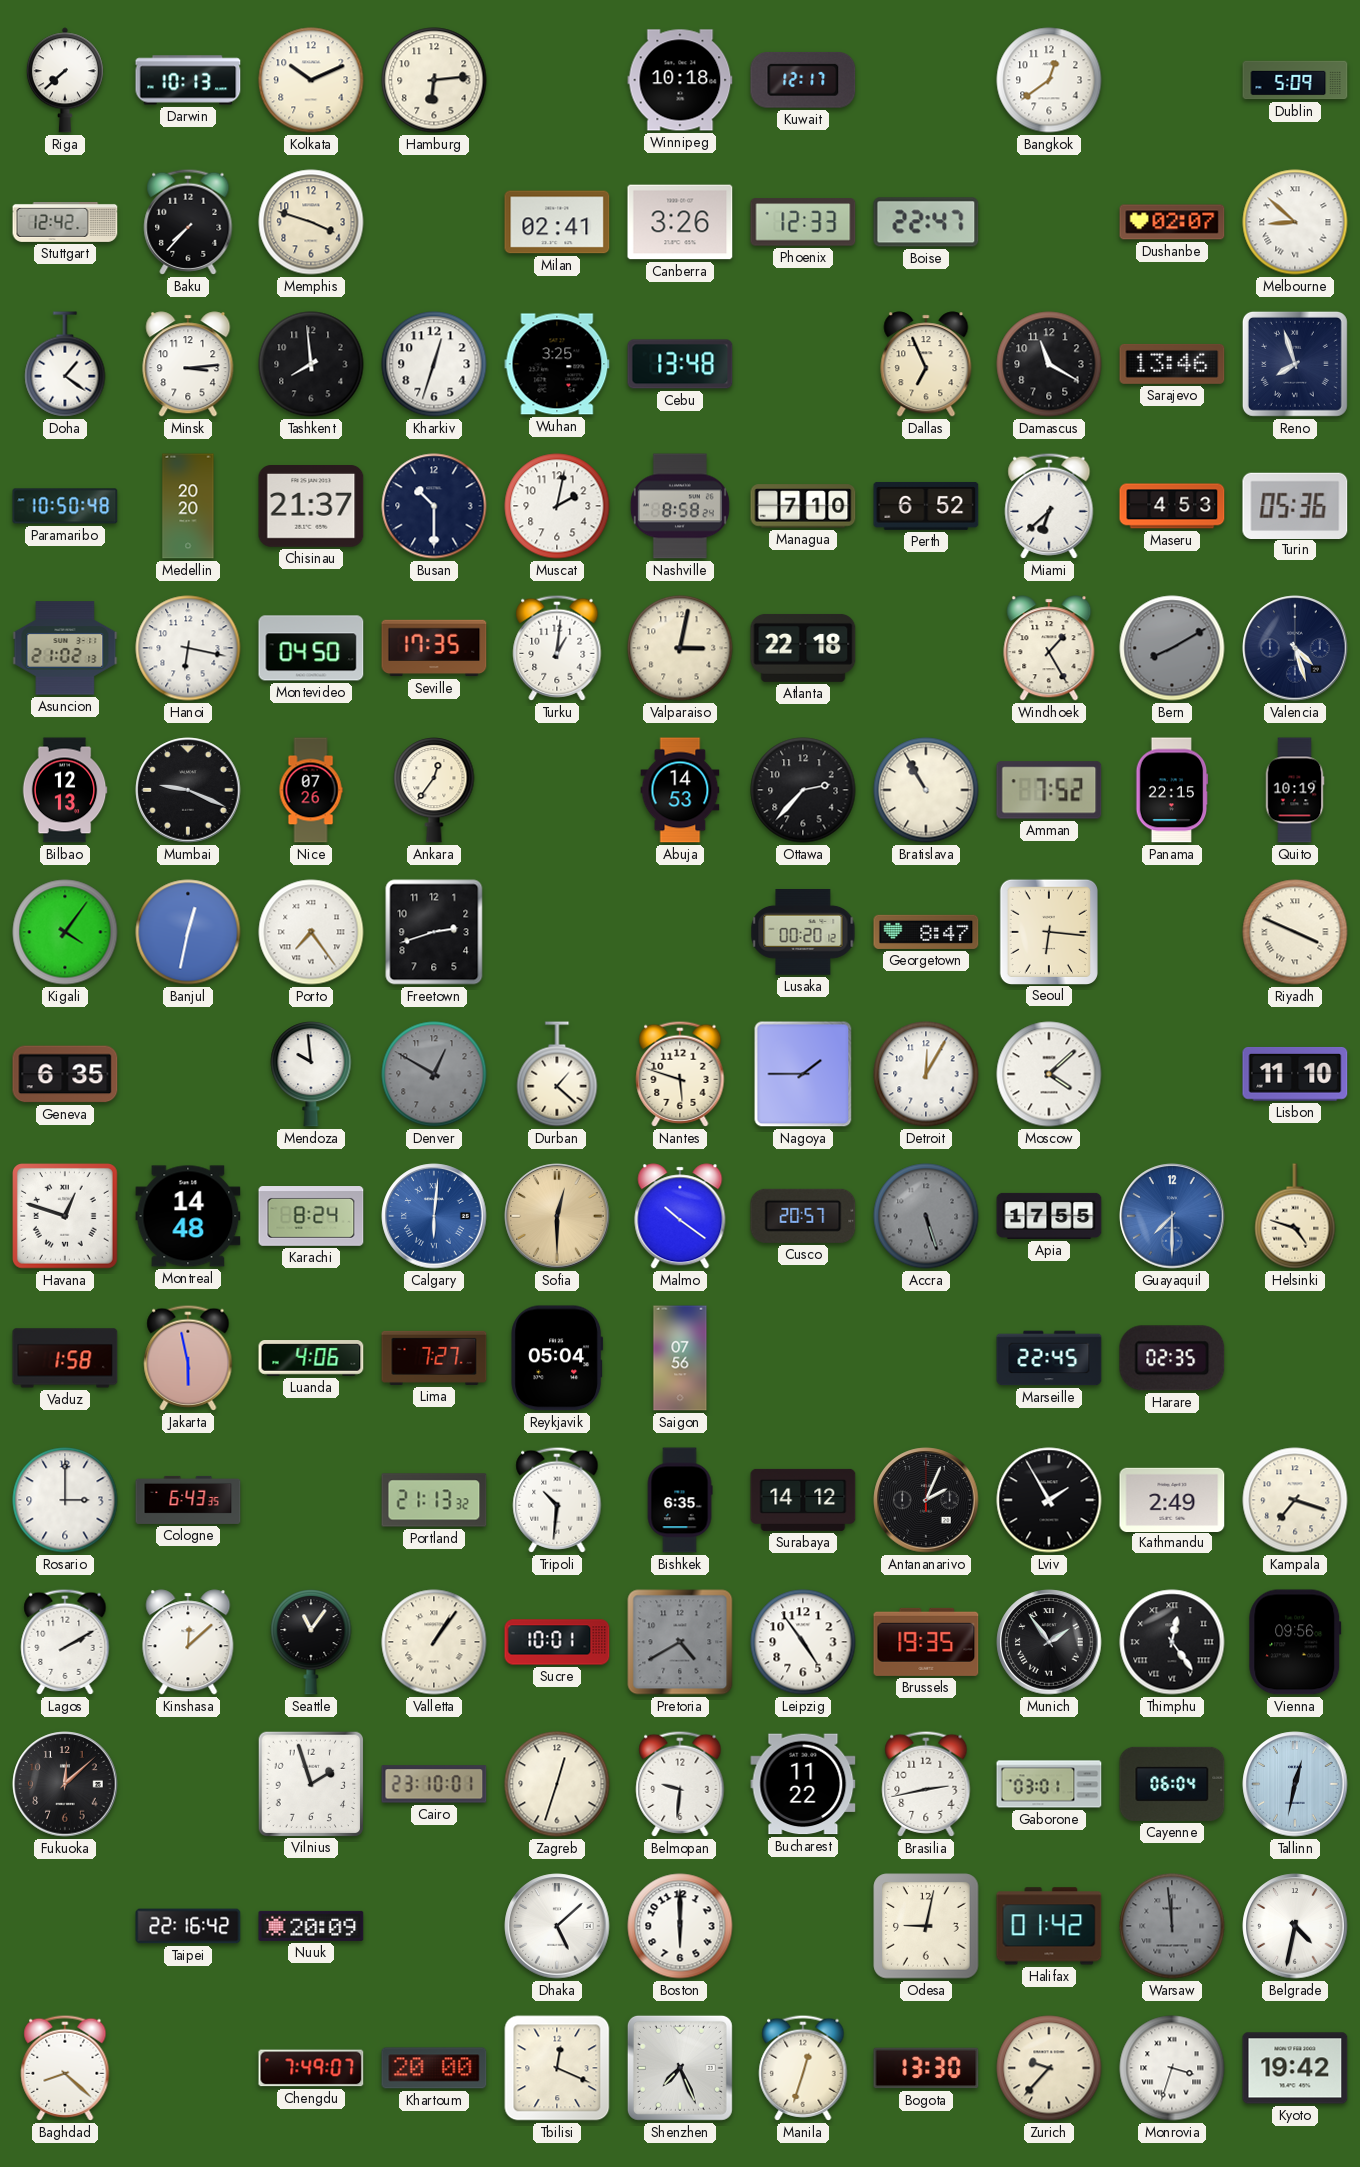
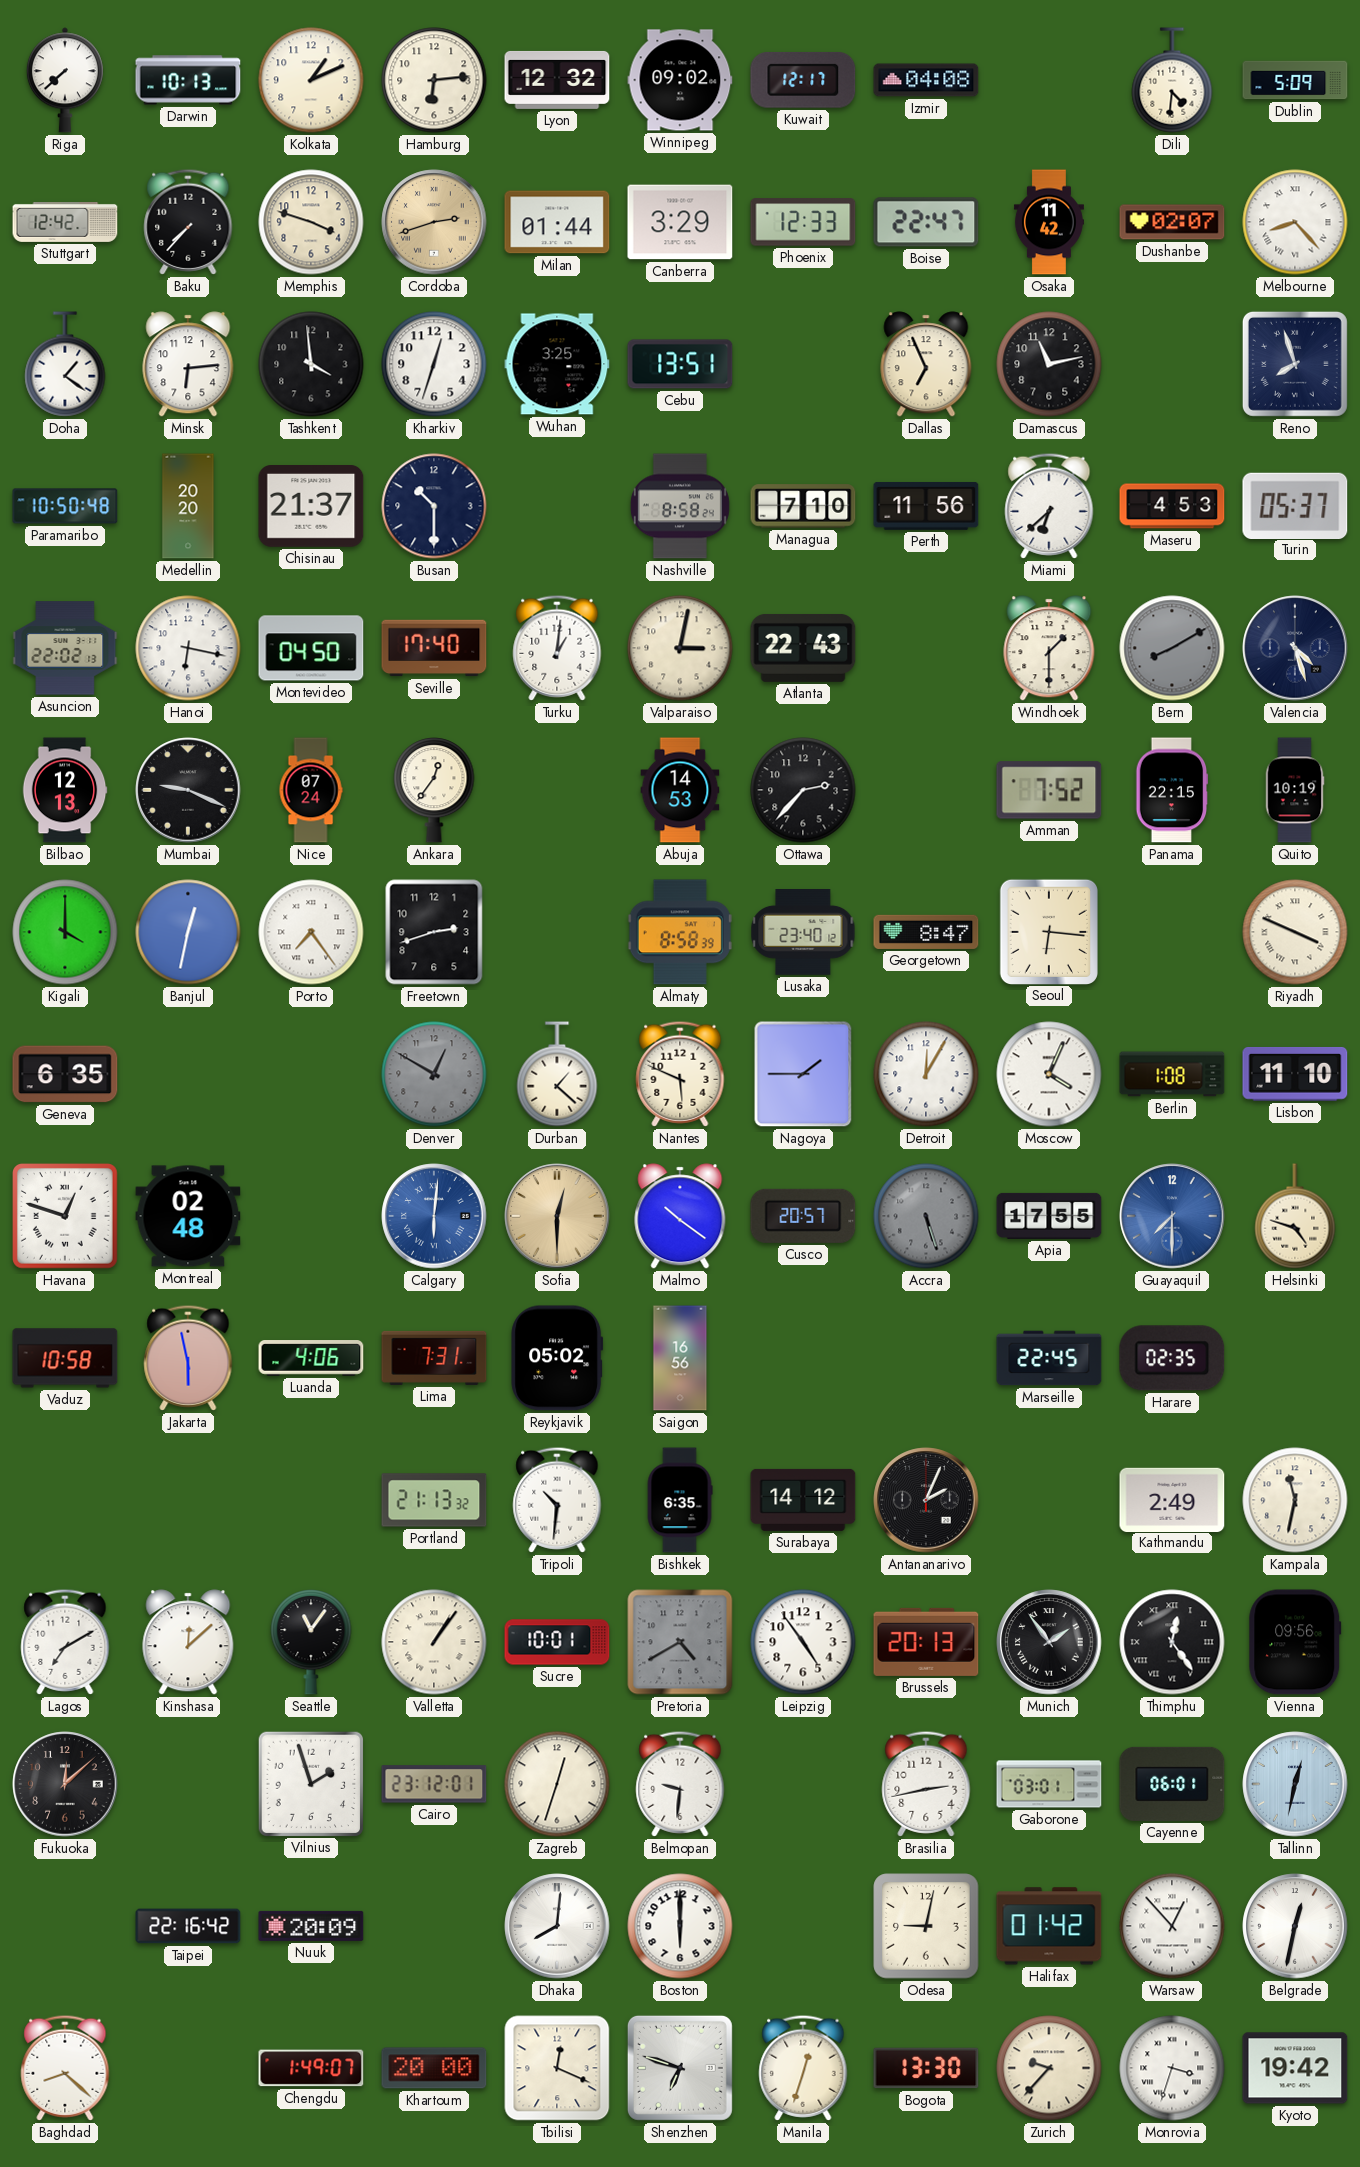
Kolkata: 10:11 -> 1:11
Lyon: none -> 12:32
Winnipeg: 10:18 -> 09:02
Izmir: none -> 04:08
Bangkok: 12:39 -> none
Dili: none -> 4:31
Cordoba: none -> 2:42
Milan: 02:41 -> 01:44
Canberra: 3:26 -> 3:29
Osaka: none -> 11:42
Melbourne: 8:52 -> 8:23
Minsk: 3:14 -> 6:14
Tashkent: 7:59 -> 3:59
Cebu: 13:48 -> 13:51
Damascus: 11:20 -> 11:13
Sarajevo: 13:46 -> none
Muscat: 2:02 -> none
Perth: 6:52 -> 11:56
Turin: 05:36 -> 05:37
Asuncion: 21:02 -> 22:02
Seville: 17:35 -> 17:40
Atlanta: 22:18 -> 22:43
Windhoek: 1:25 -> 1:30
Nice: 07:26 -> 07:24
Bratislava: 10:55 -> none
Kigali: 4:06 -> 4:00
Almaty: none -> 8:58
Lusaka: 00:20 -> 23:40
Mendoza: 9:59 -> none
Nantes: 5:48 -> 5:49
Moscow: 4:08 -> 4:04
Berlin: none -> 1:08
Montreal: 14:48 -> 02:48
Karachi: 8:24 -> none
Vaduz: 1:58 -> 10:58
Lima: 7:27 -> 7:31
Reykjavik: 05:04 -> 05:02
Saigon: 07:56 -> 16:56
Rosario: 3:00 -> none
Cologne: 6:43 -> none
Lviv: 1:55 -> none
Kampala: 7:18 -> 11:32
Lagos: 2:10 -> 7:10
Brussels: 19:35 -> 20:13
Cairo: 23:10 -> 23:12
Bucharest: 11:22 -> none
Cayenne: 06:04 -> 06:01
Dhaka: 5:08 -> 8:01
Warsaw: 11:59 -> 12:53
Warsaw dial: grey -> white
Belgrade: 4:32 -> 12:32
Chengdu: 7:49 -> 1:49
Shenzhen: 7:26 -> 6:48
